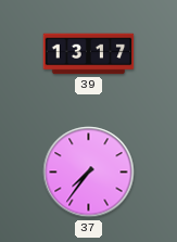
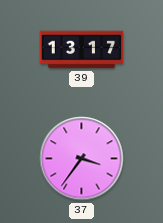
37: 7:36 -> 3:36
